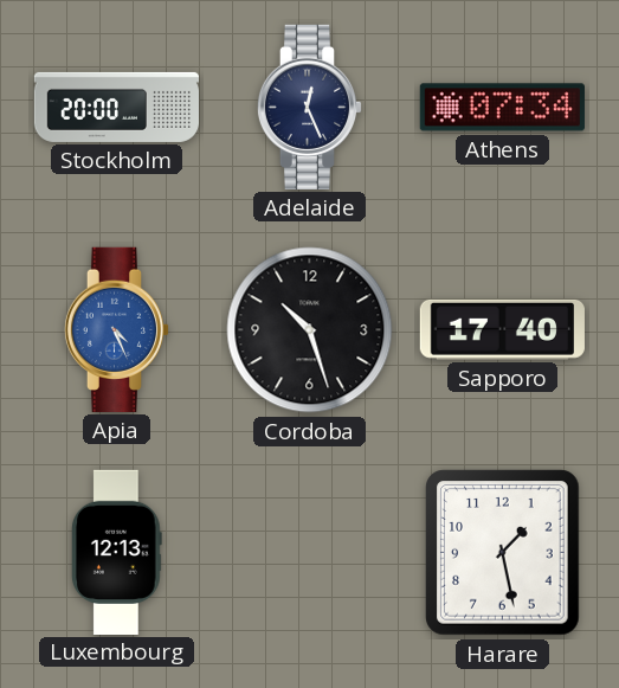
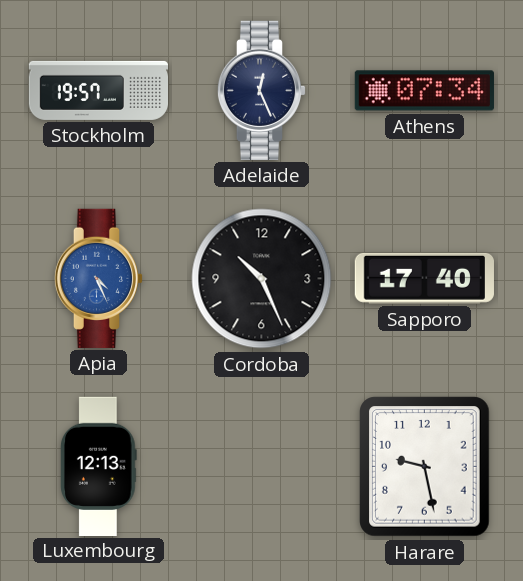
Stockholm: 20:00 -> 19:57
Cordoba: 10:27 -> 10:26
Harare: 1:28 -> 9:28
